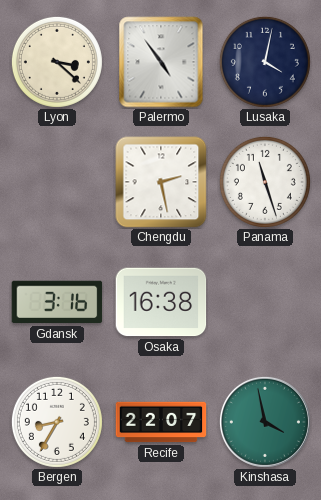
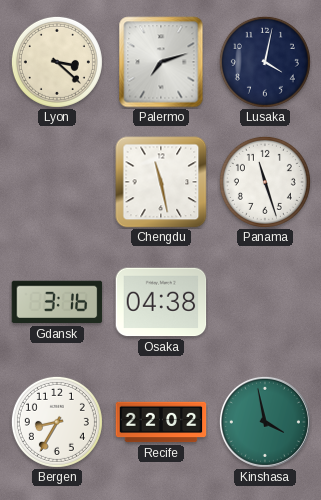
Palermo: 4:54 -> 7:12
Chengdu: 2:28 -> 11:28
Osaka: 16:38 -> 04:38
Recife: 22:07 -> 22:02
